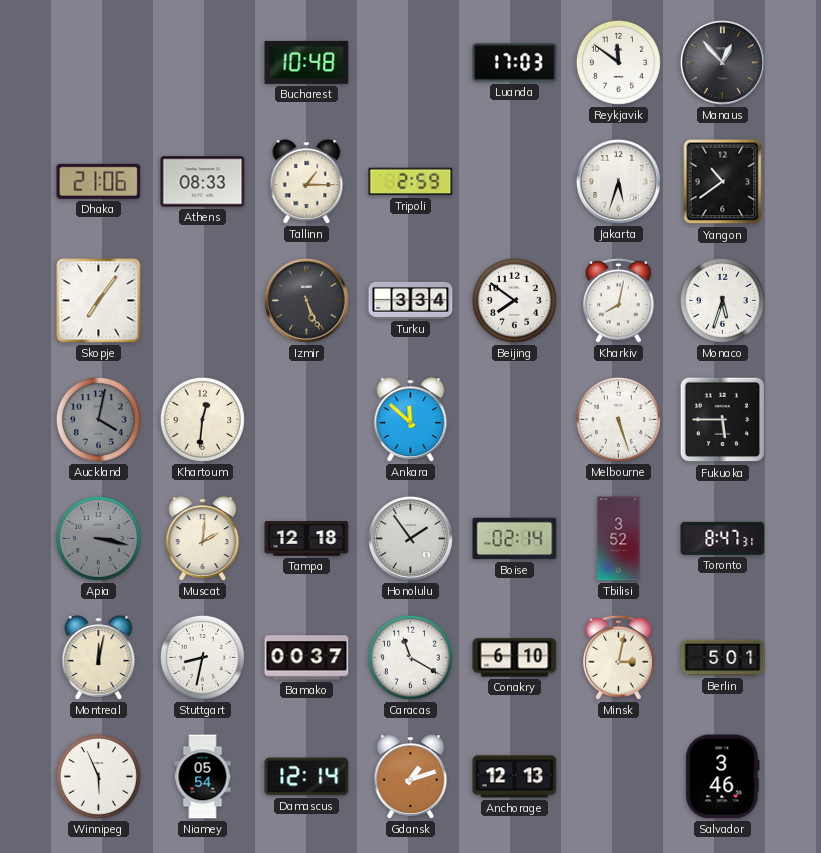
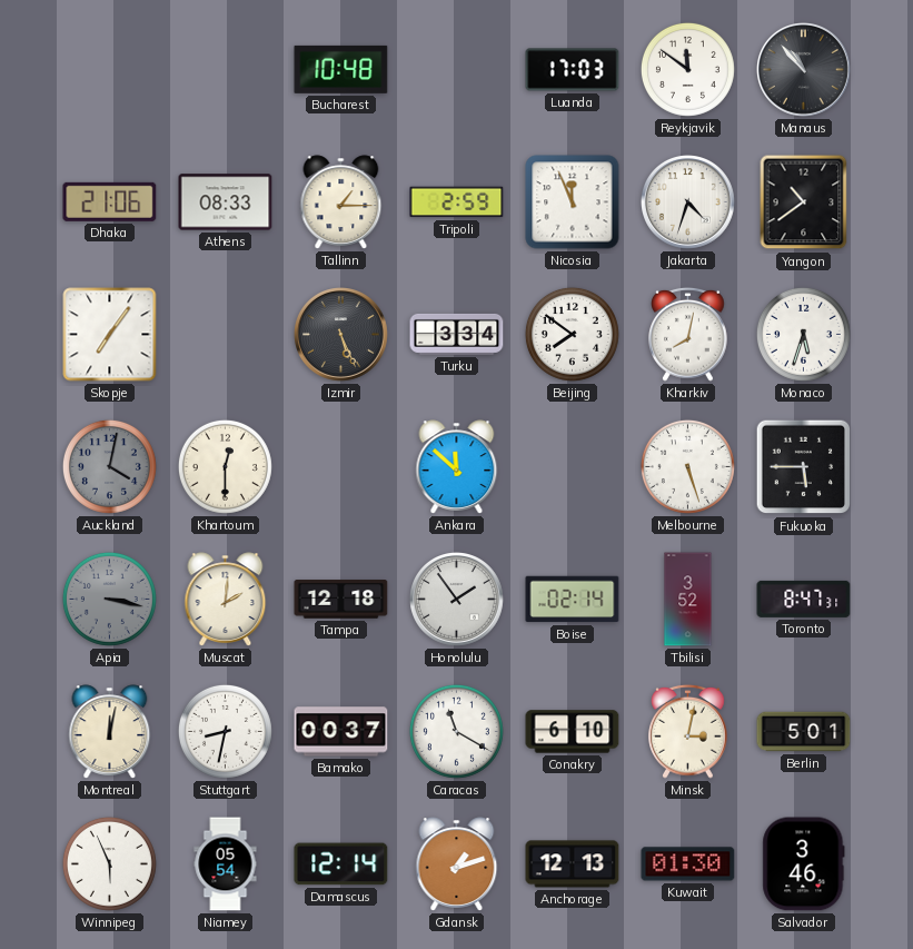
Manaus: 12:53 -> 10:53
Nicosia: none -> 11:56
Jakarta: 5:33 -> 4:33
Khartoum: 12:31 -> 12:30
Kuwait: none -> 01:30
